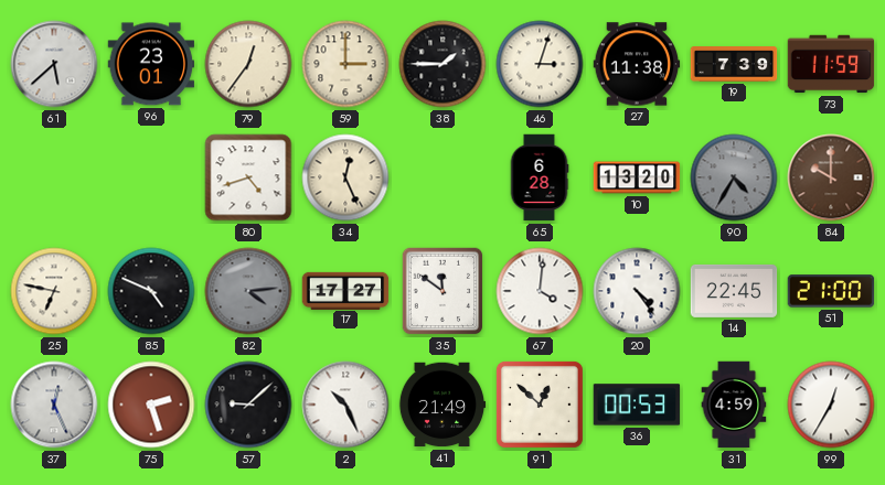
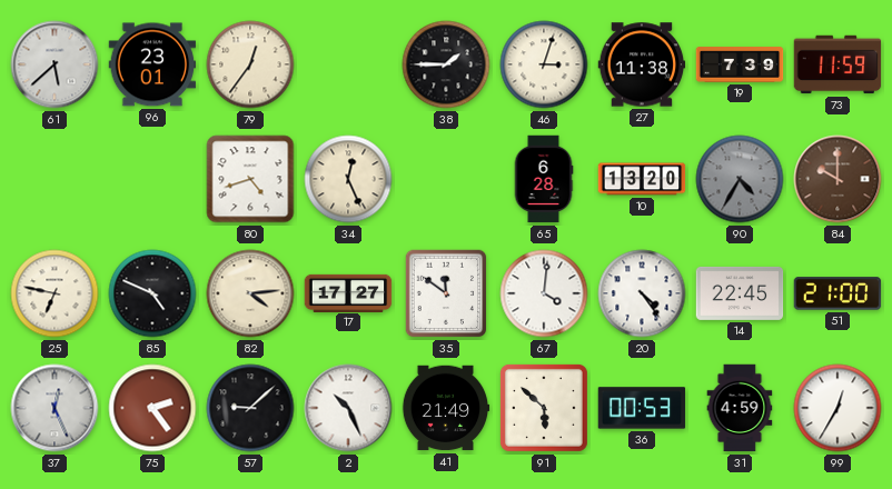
59: 3:00 -> none
82 dial: grey -> cream
75: 2:27 -> 2:24
91: 12:52 -> 5:52
